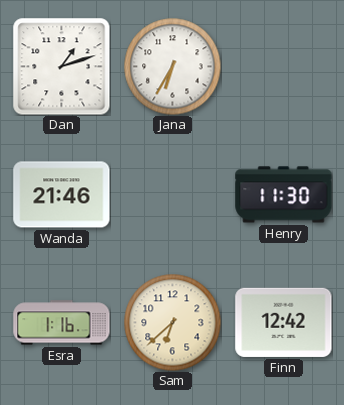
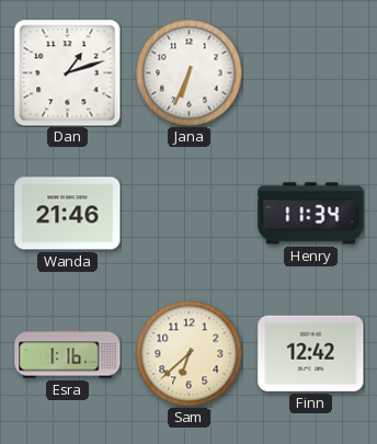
Jana: 6:35 -> 6:34
Henry: 11:30 -> 11:34
